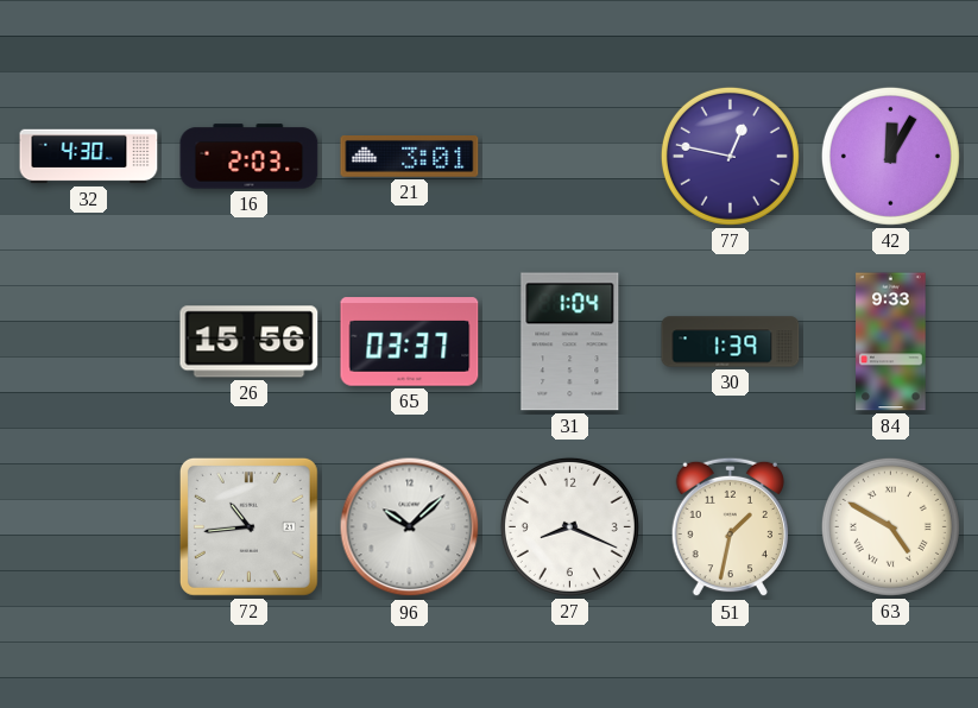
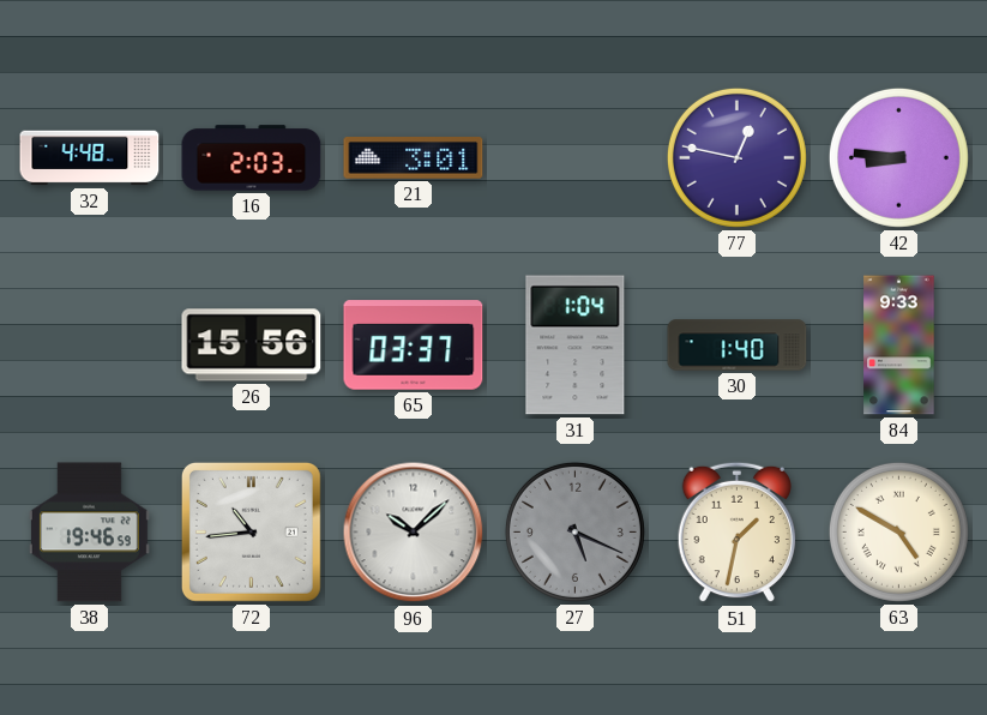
32: 4:30 -> 4:48
42: 12:05 -> 8:46
30: 1:39 -> 1:40
38: none -> 19:46
27: 8:19 -> 5:19
27 dial: white -> grey
